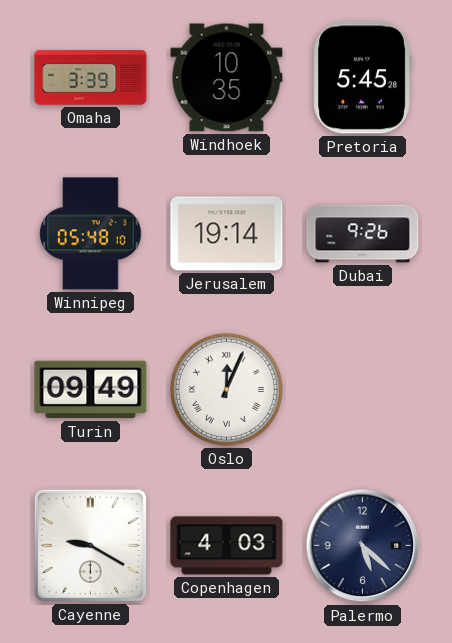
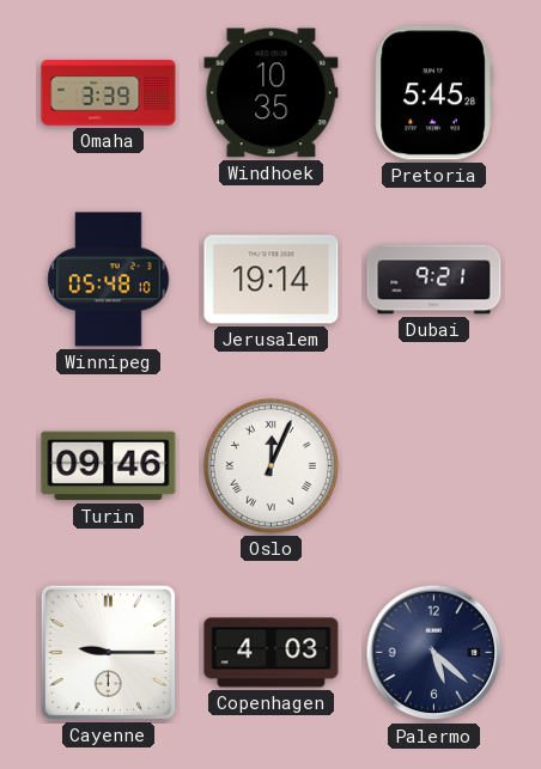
Dubai: 9:26 -> 9:21
Turin: 09:49 -> 09:46
Cayenne: 9:20 -> 9:15
